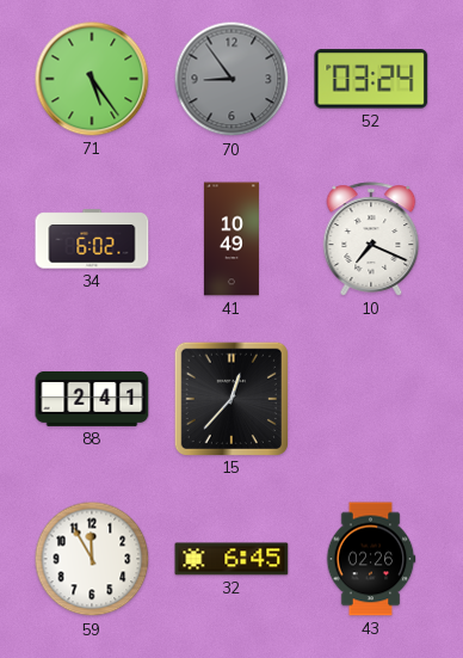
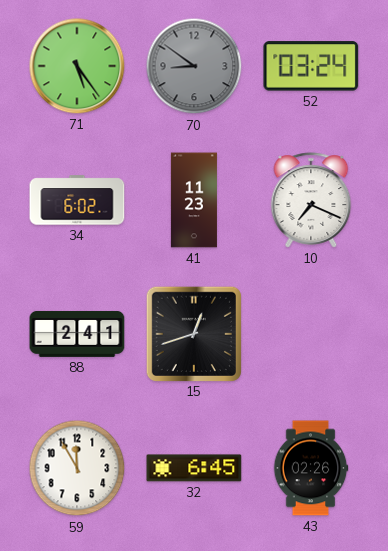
70: 8:54 -> 8:51
41: 10:49 -> 11:23
15: 12:37 -> 12:42
